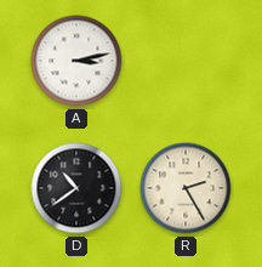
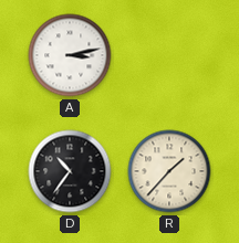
D: 10:39 -> 10:36
R: 2:25 -> 1:37
